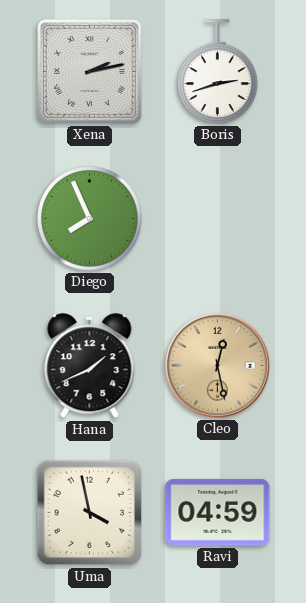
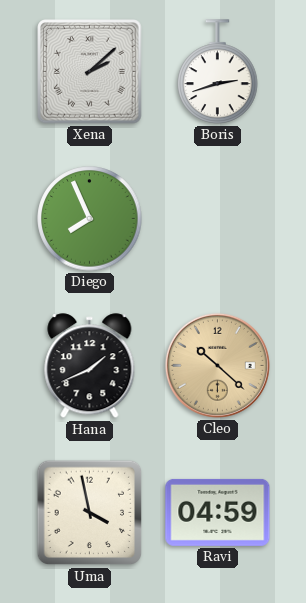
Xena: 2:13 -> 2:08
Cleo: 12:28 -> 10:22
